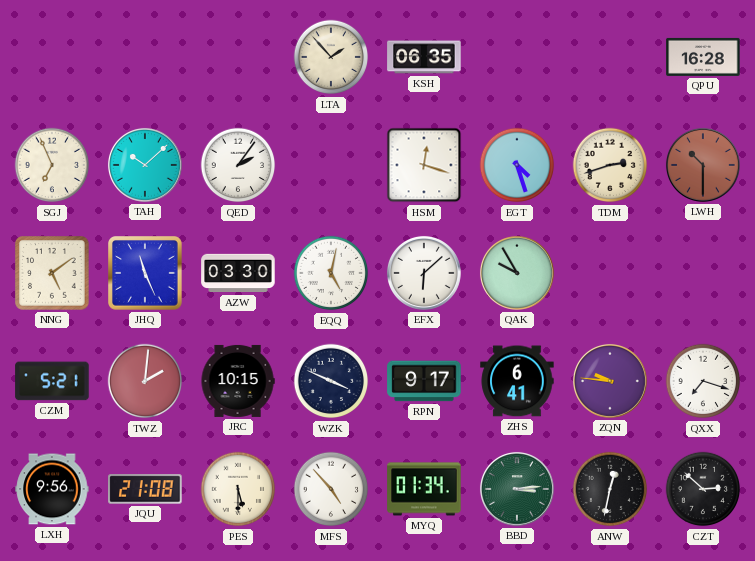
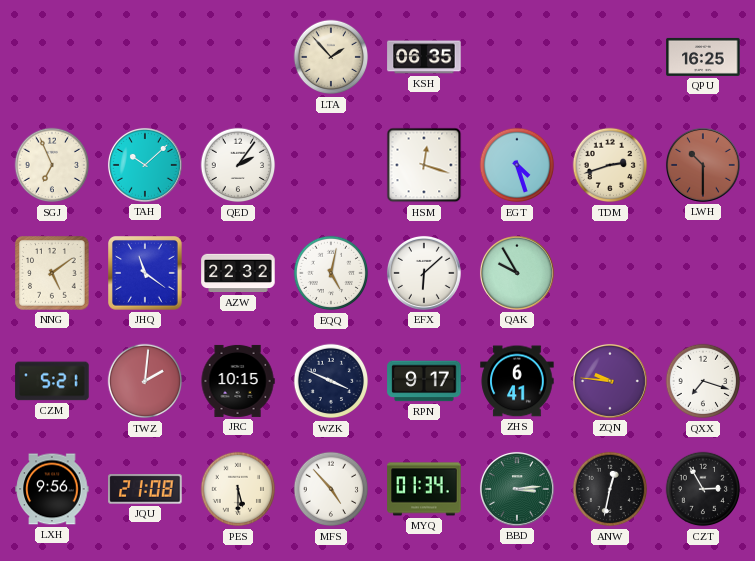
QPU: 16:28 -> 16:25
JHQ: 11:26 -> 11:21
AZW: 03:30 -> 22:32
CZT: 2:52 -> 2:55
